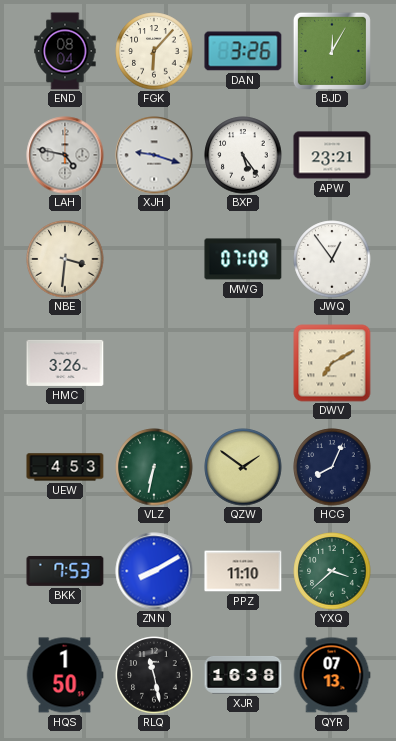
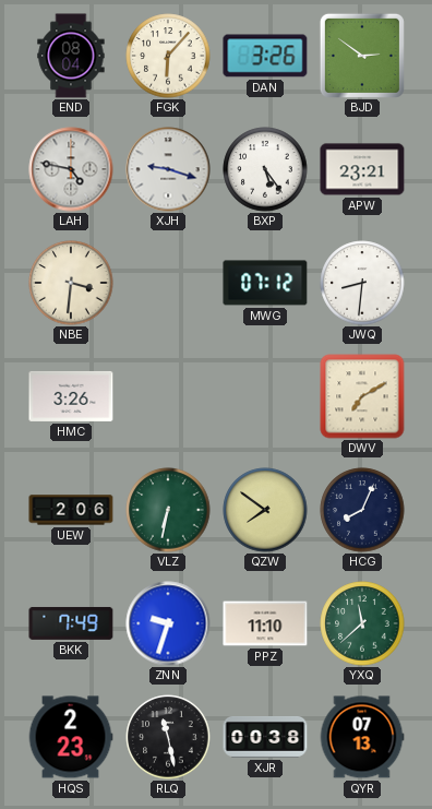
BJD: 12:05 -> 2:51
MWG: 07:09 -> 07:12
JWQ: 12:54 -> 8:31
UEW: 4:53 -> 2:06
QZW: 1:51 -> 7:51
BKK: 7:53 -> 7:49
ZNN: 8:10 -> 9:33
YXQ: 3:38 -> 11:38
HQS: 1:50 -> 2:23
XJR: 16:38 -> 00:38
